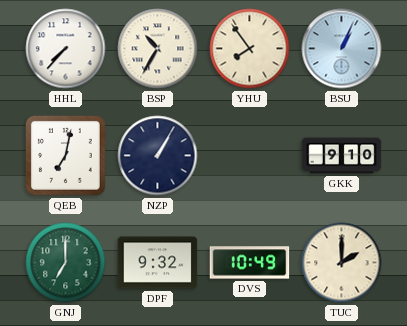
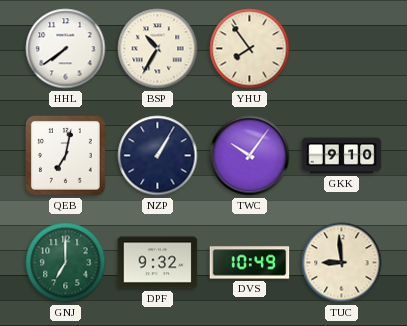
HHL: 7:37 -> 7:39
BSU: 1:04 -> none
TWC: none -> 10:06
TUC: 2:00 -> 8:59
